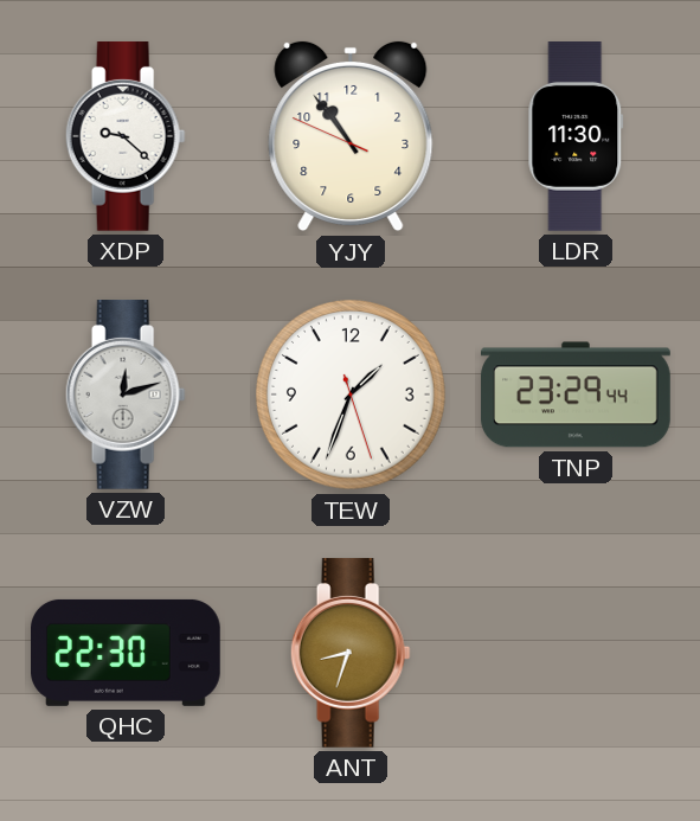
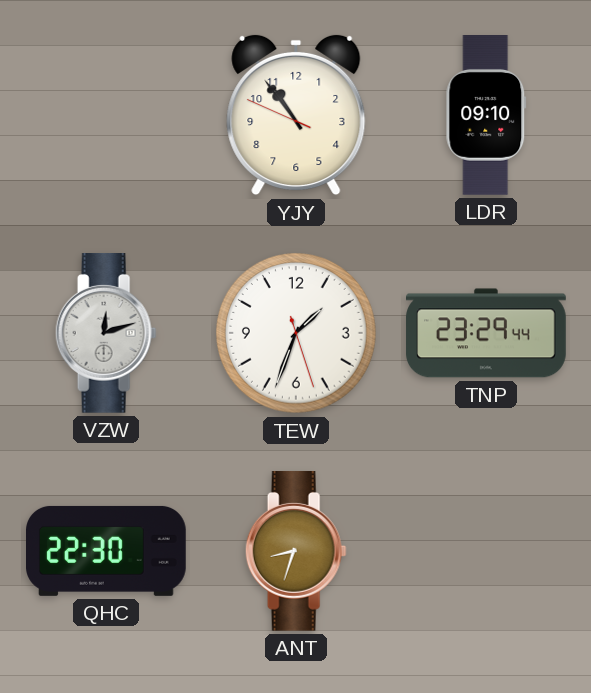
XDP: 9:22 -> none
LDR: 11:30 -> 09:10
